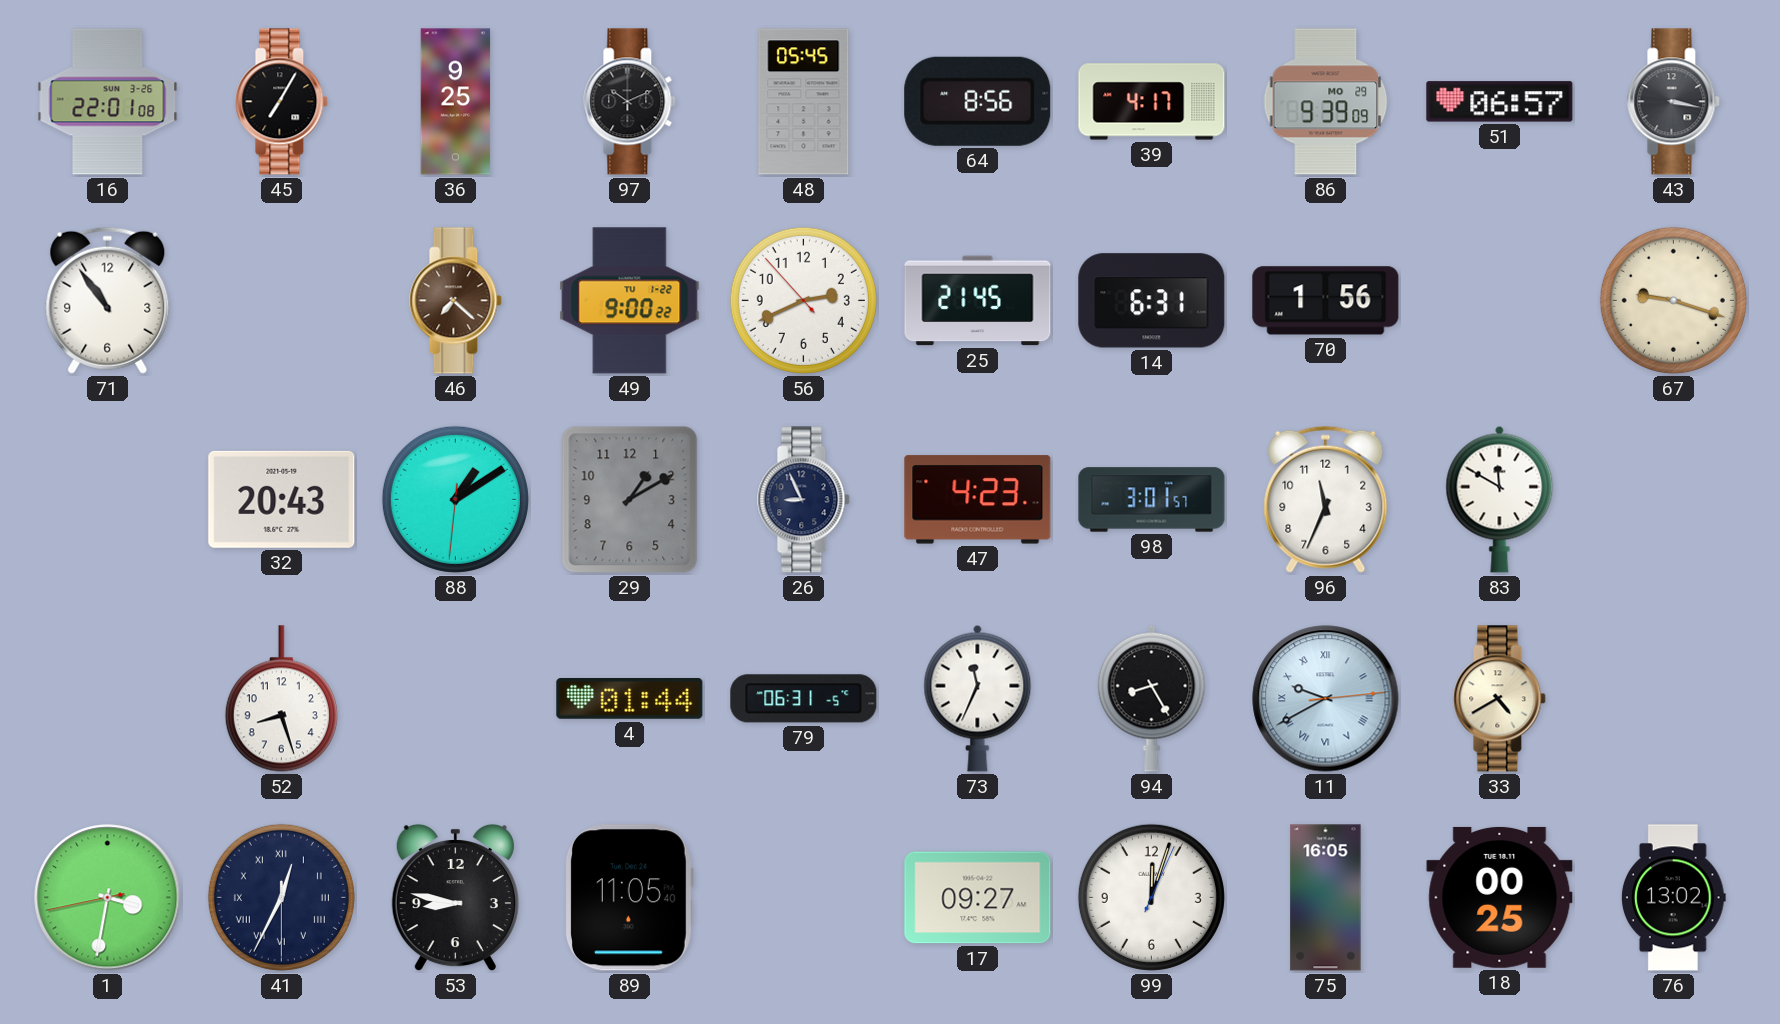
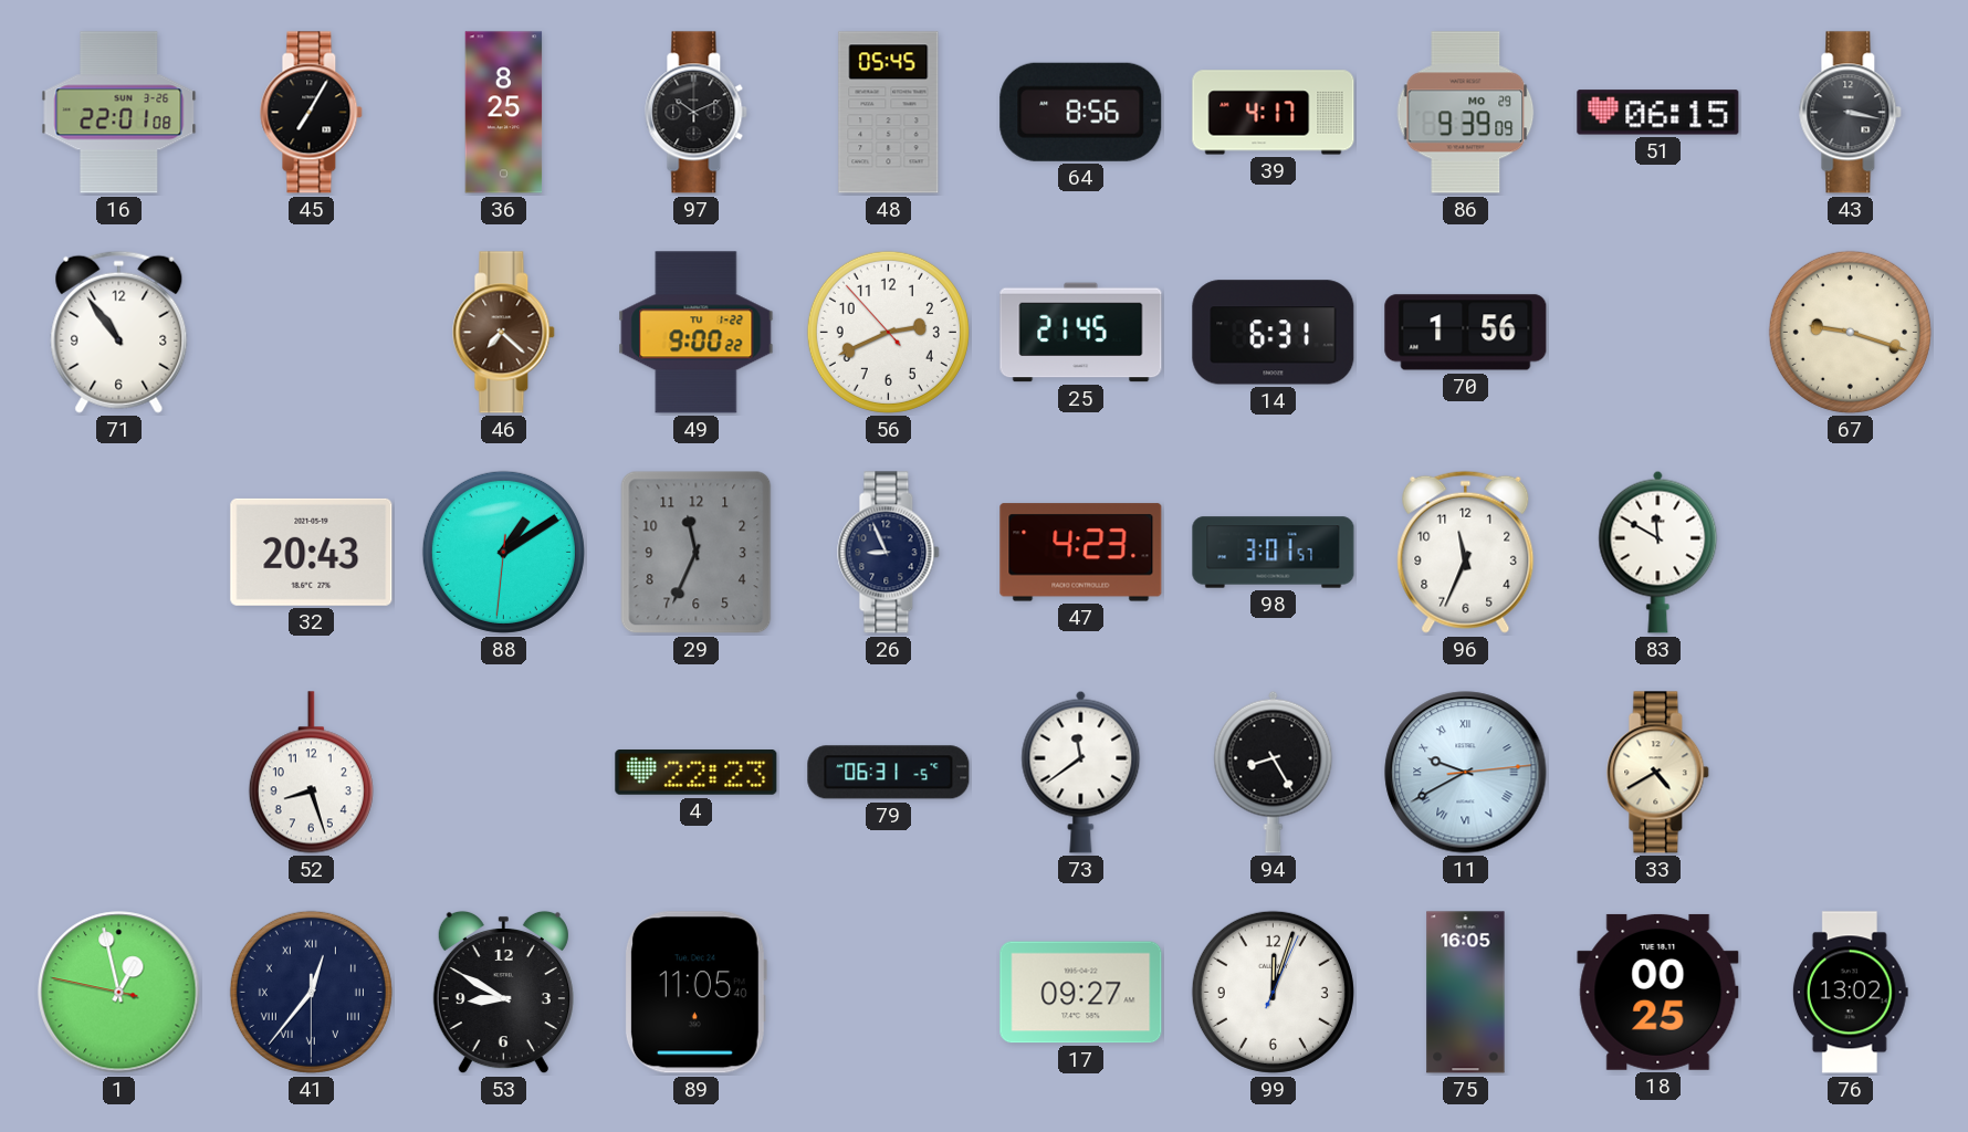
36: 9:25 -> 8:25
51: 06:57 -> 06:15
29: 1:10 -> 11:34
4: 01:44 -> 22:23
73: 11:34 -> 11:39
1: 3:31 -> 12:57
41: 12:34 -> 12:36
53: 8:47 -> 8:50
